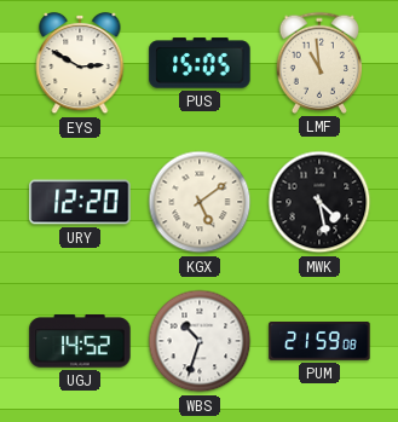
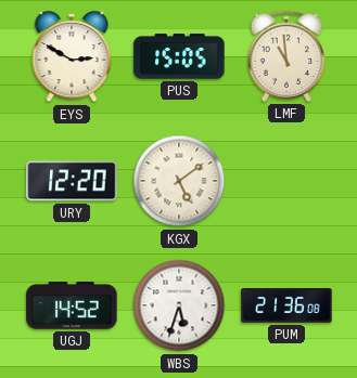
MWK: 4:28 -> none
WBS: 10:33 -> 5:33
PUM: 21:59 -> 21:36
